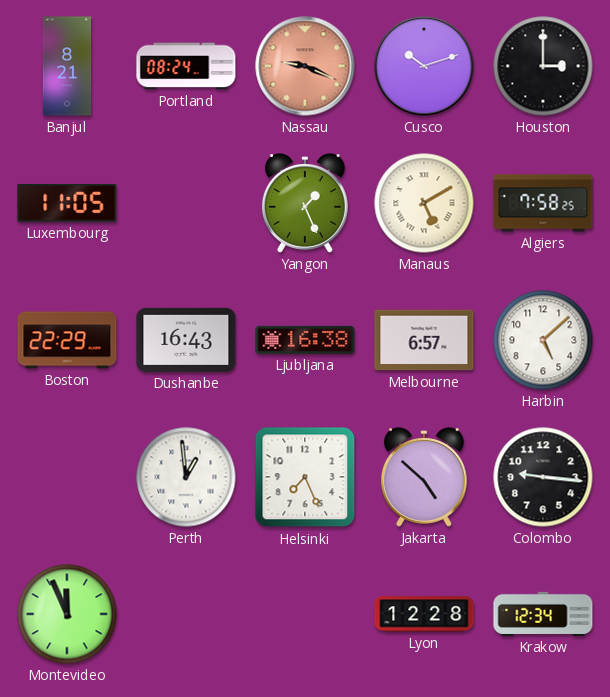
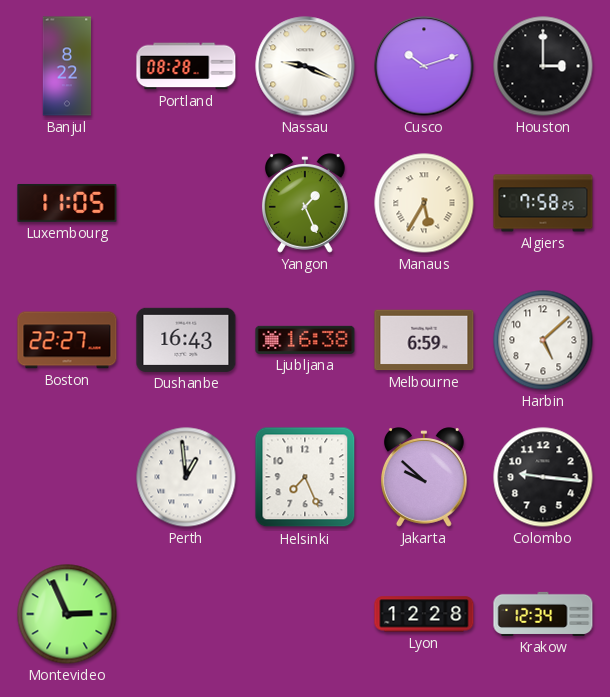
Banjul: 8:21 -> 8:22
Portland: 08:24 -> 08:28
Nassau dial: salmon -> white
Manaus: 5:10 -> 5:35
Boston: 22:29 -> 22:27
Melbourne: 6:57 -> 6:59
Jakarta: 4:52 -> 9:52
Montevideo: 11:56 -> 2:56
